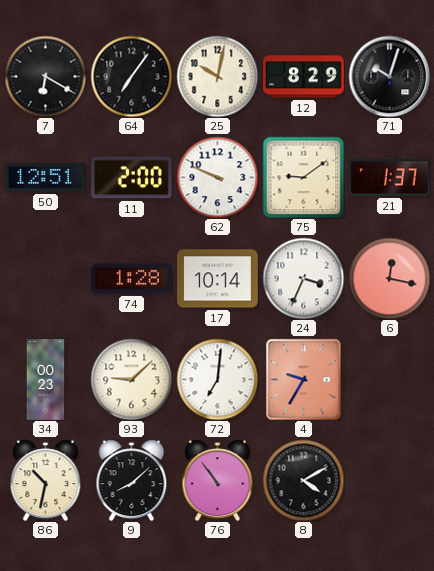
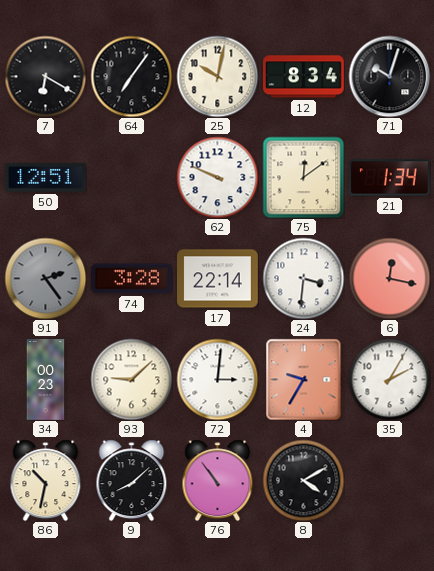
12: 8:29 -> 8:34
11: 2:00 -> none
75: 9:09 -> 12:09
21: 1:37 -> 1:34
91: none -> 2:24
74: 1:28 -> 3:28
17: 10:14 -> 22:14
24: 3:34 -> 3:31
72: 7:01 -> 3:01
35: none -> 2:05
